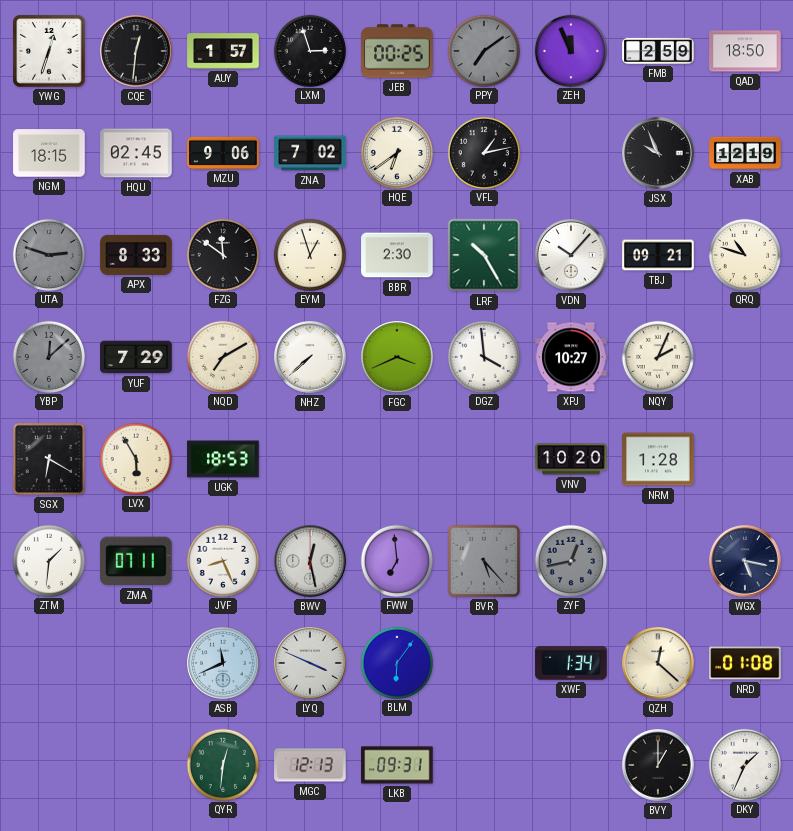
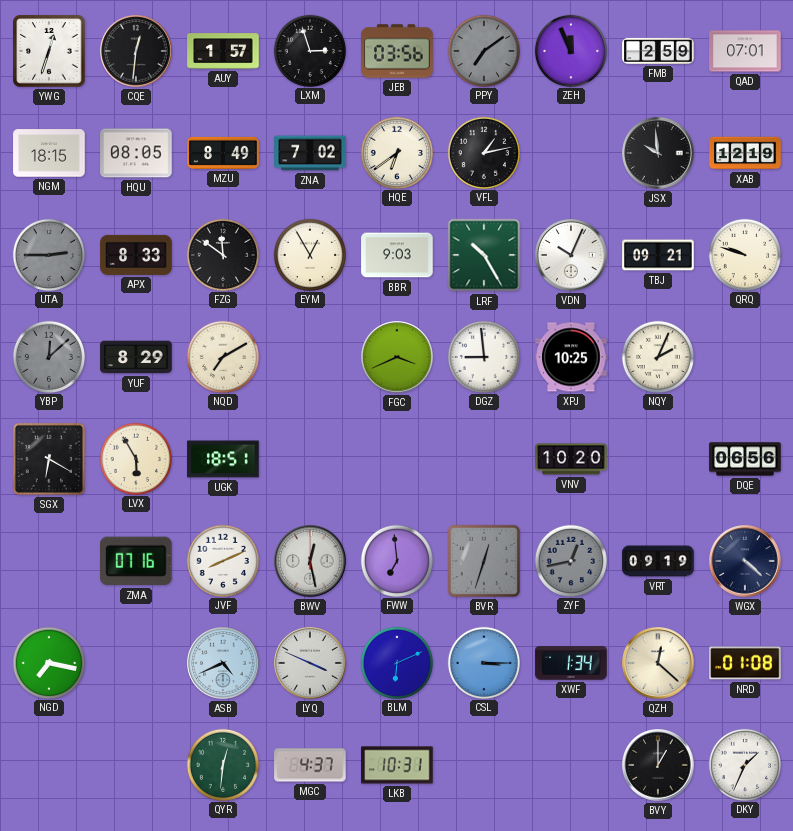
JEB: 00:25 -> 03:56
QAD: 18:50 -> 07:01
HQU: 02:45 -> 08:05
MZU: 9:06 -> 8:49
JSX: 9:56 -> 9:59
UTA: 2:48 -> 2:45
EYM: 12:57 -> 12:55
BBR: 2:30 -> 9:03
VDN: 10:07 -> 10:04
QRQ: 10:48 -> 9:48
YUF: 7:29 -> 8:29
NHZ: 7:38 -> none
DGZ: 3:59 -> 8:59
XPJ: 10:27 -> 10:25
UGK: 18:53 -> 18:51
NRM: 1:28 -> none
DQE: none -> 06:56
ZTM: 1:31 -> none
ZMA: 07:11 -> 07:16
JVF: 8:26 -> 8:11
BVR: 5:23 -> 12:33
VRT: none -> 09:19
WGX: 5:17 -> 4:22
NGD: none -> 7:17
ASB: 11:41 -> 4:41
BLM: 6:06 -> 6:11
CSL: none -> 3:15
MGC: 12:13 -> 4:37
LKB: 09:31 -> 10:31
